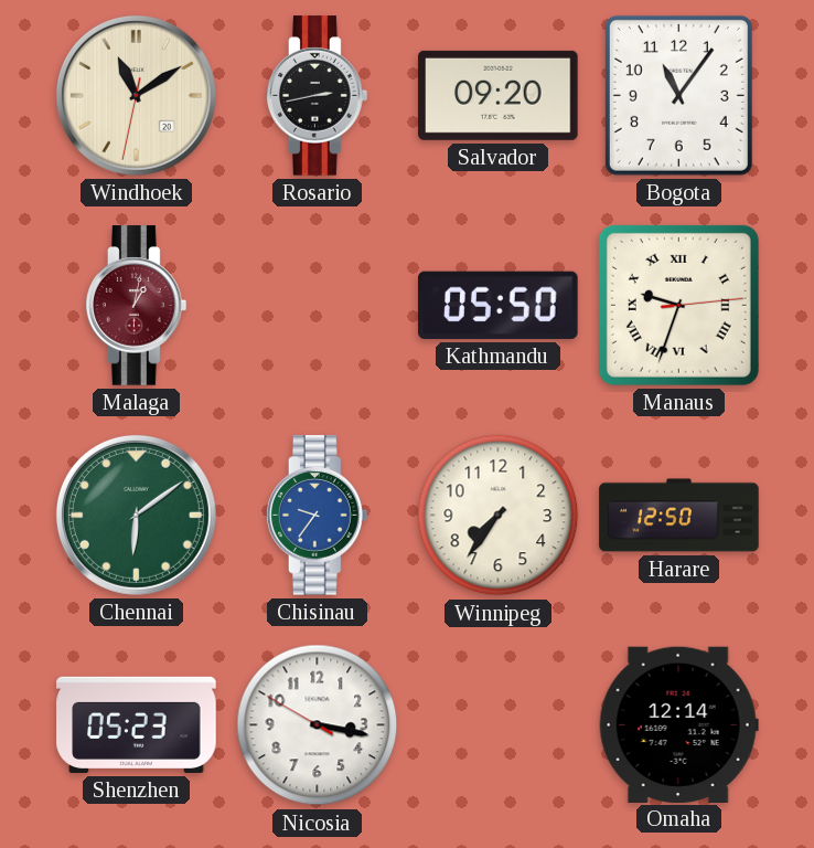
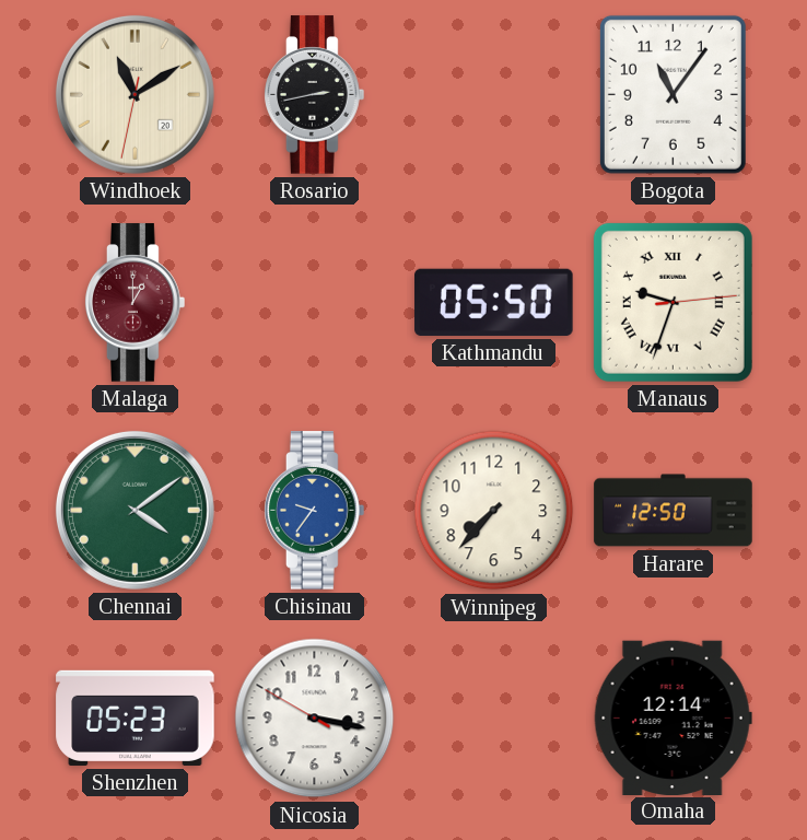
Salvador: 09:20 -> none
Malaga: 1:02 -> 1:00
Chennai: 6:09 -> 4:09
Winnipeg: 7:36 -> 7:37
